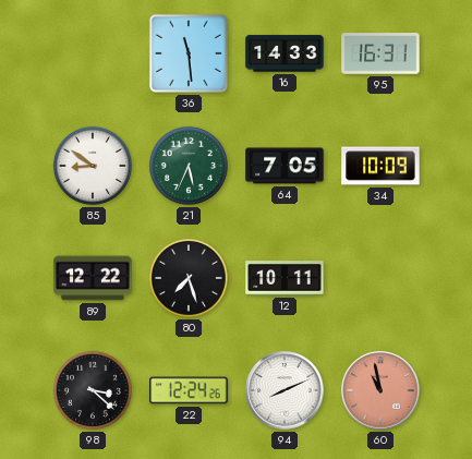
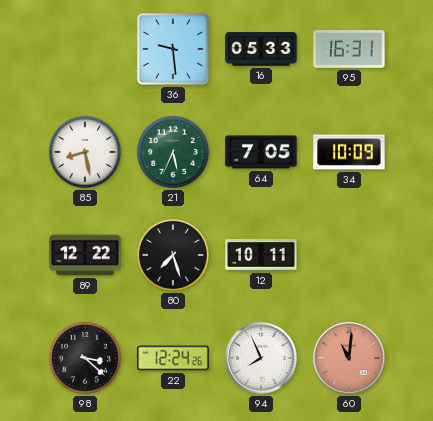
36: 11:29 -> 9:29
16: 14:33 -> 05:33
85: 8:51 -> 8:28
94: 8:11 -> 7:56
60: 10:58 -> 11:01
